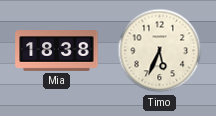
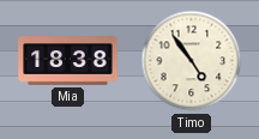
Timo: 5:34 -> 4:54
